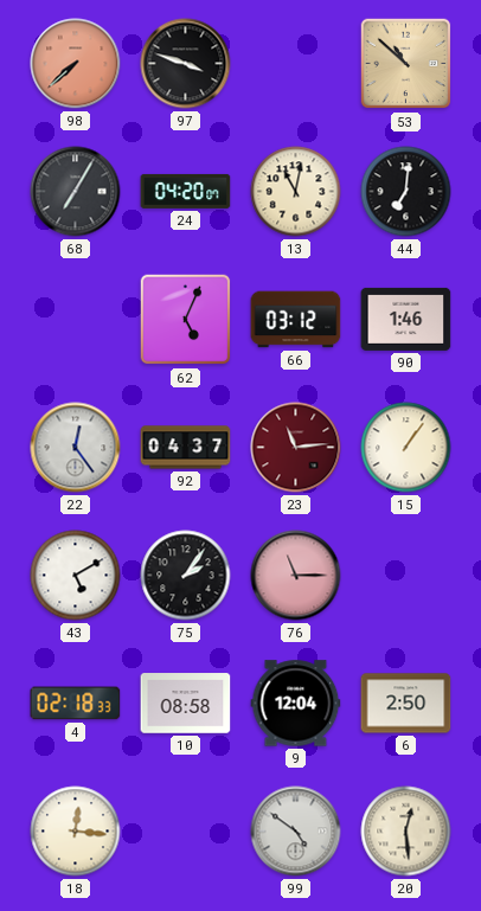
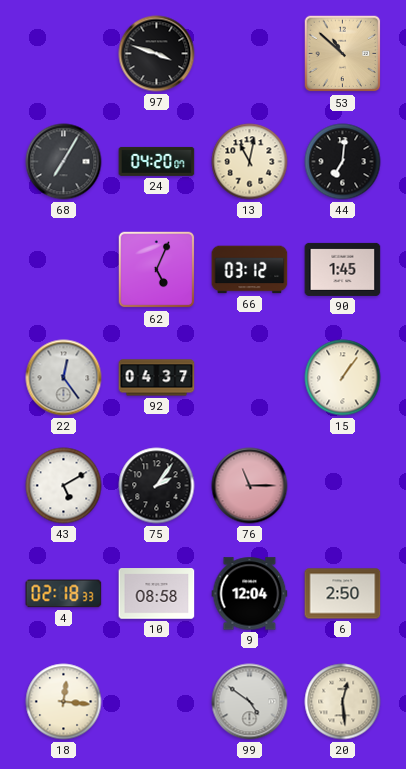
98: 7:38 -> none
90: 1:46 -> 1:45
23: 11:14 -> none
